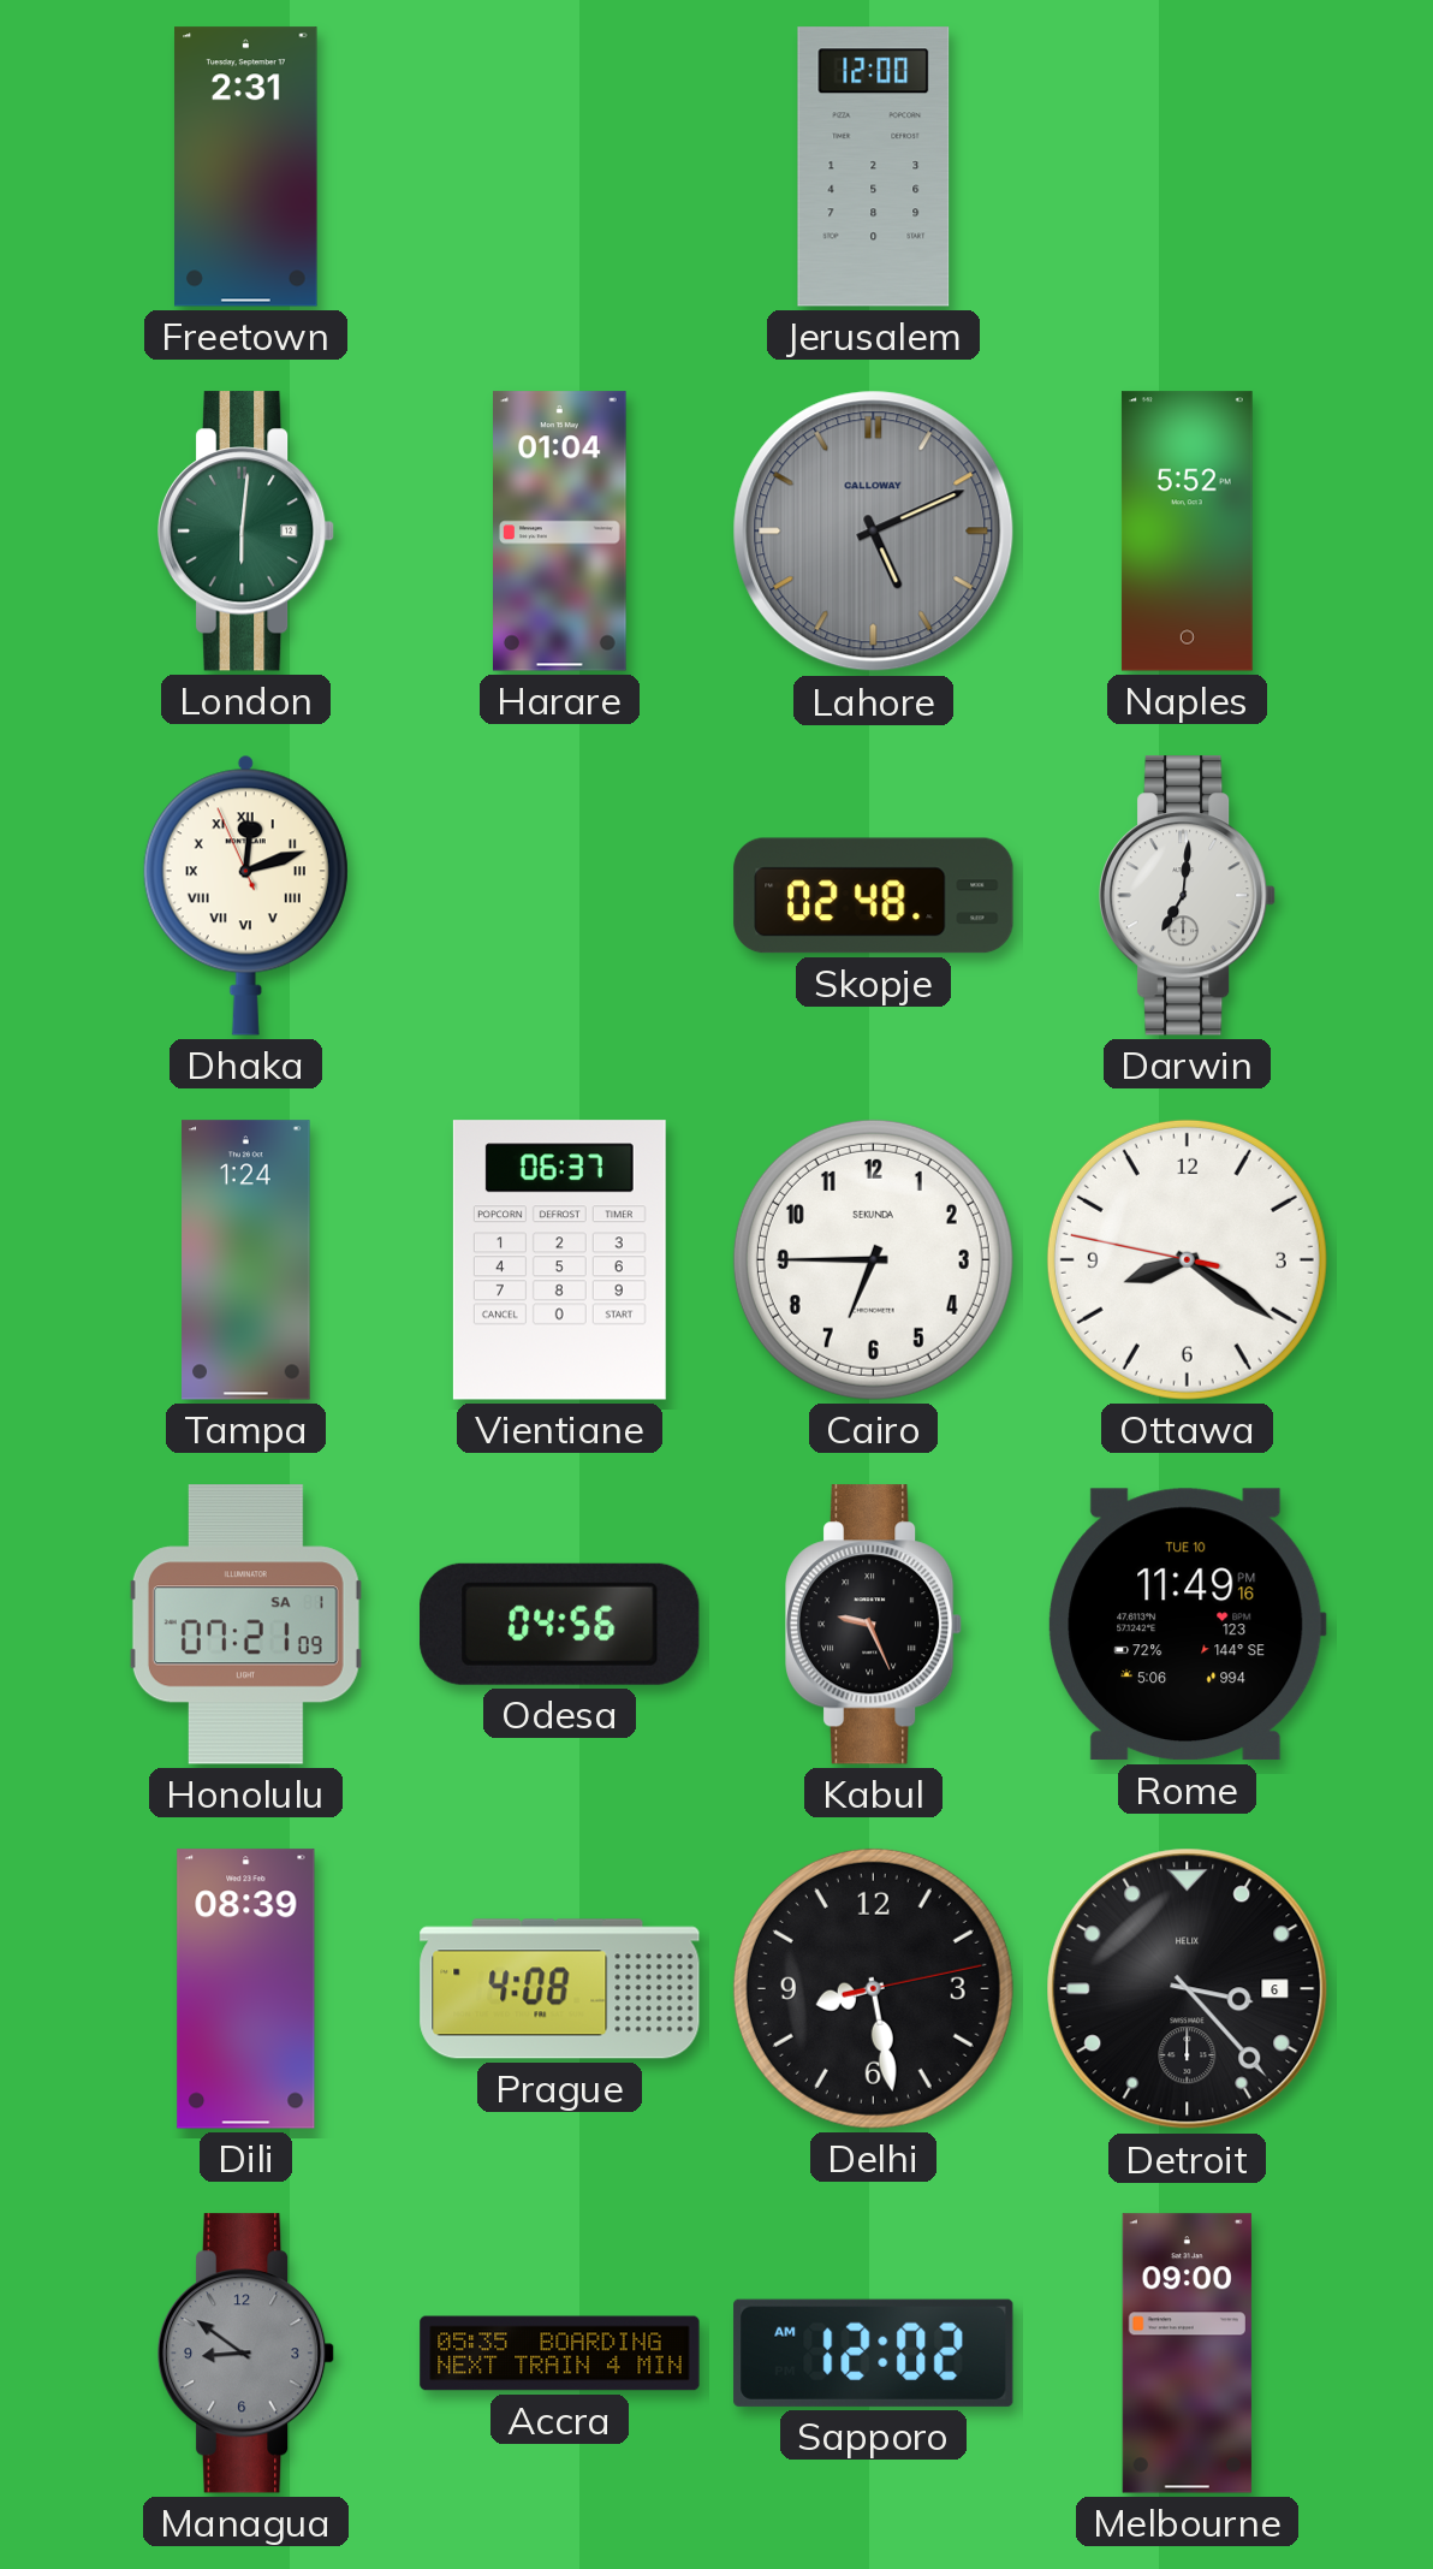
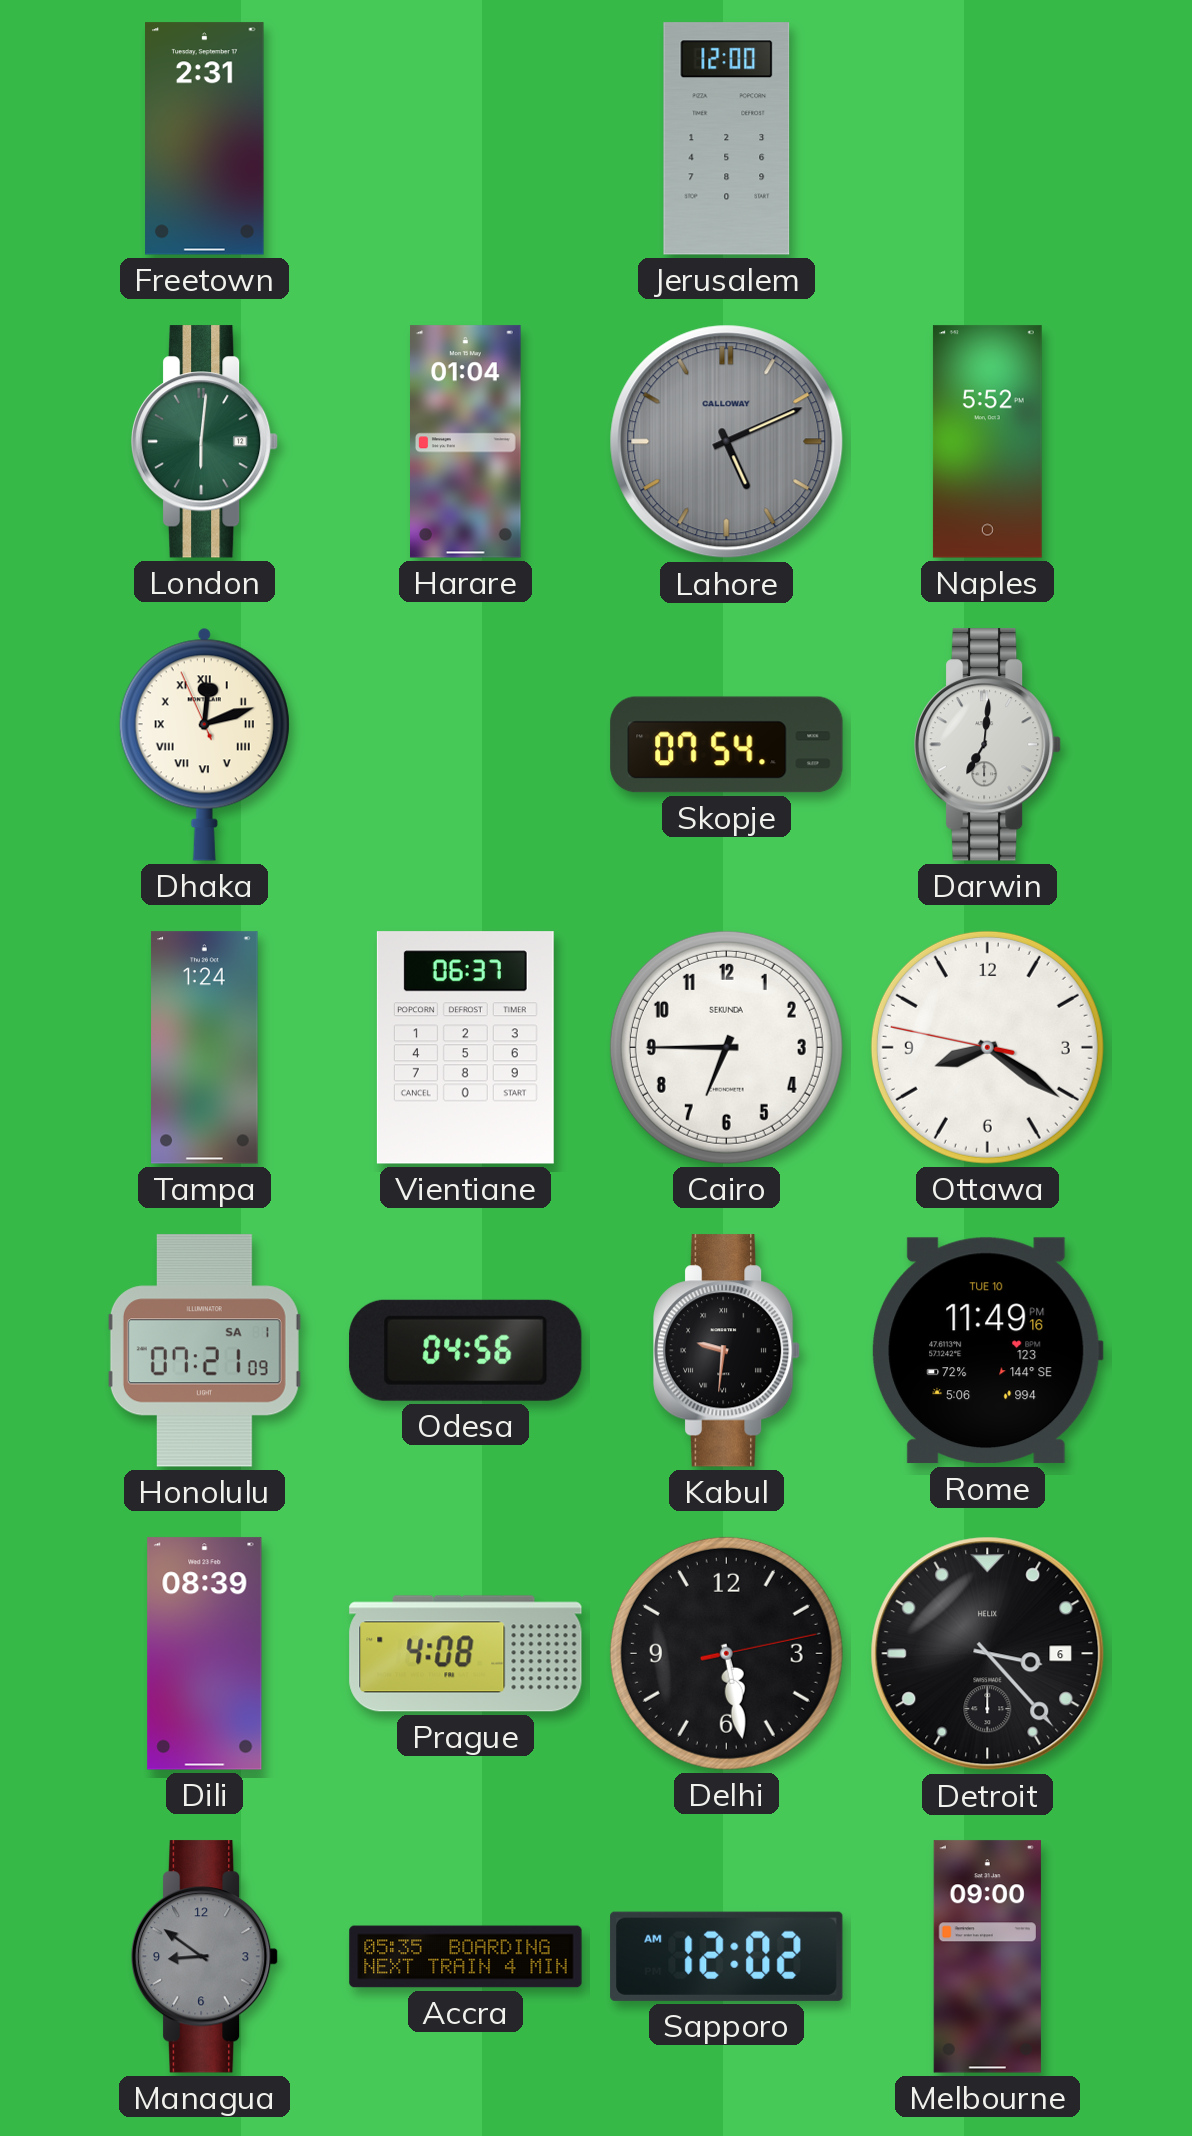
Skopje: 02:48 -> 07:54
Kabul: 9:26 -> 9:31
Delhi: 8:28 -> 5:28
